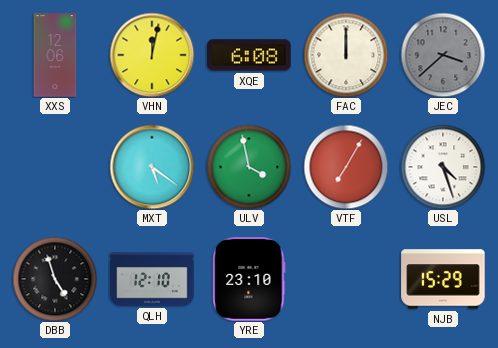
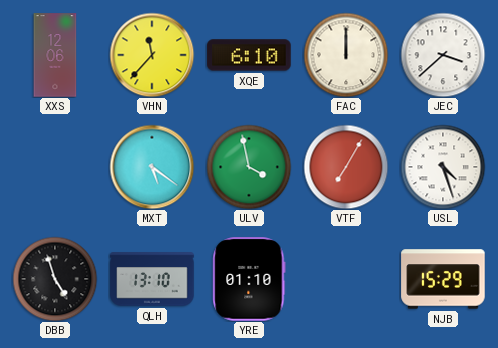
VHN: 12:02 -> 11:37
XQE: 6:08 -> 6:10
JEC dial: grey -> white
QLH: 12:10 -> 13:10
YRE: 23:10 -> 01:10
